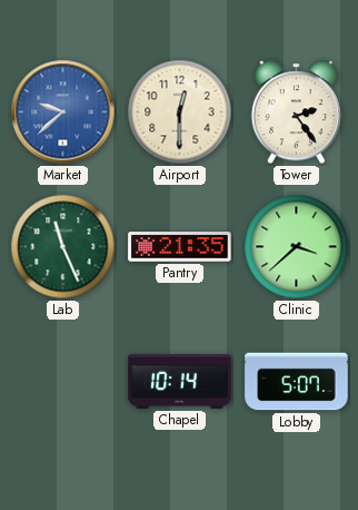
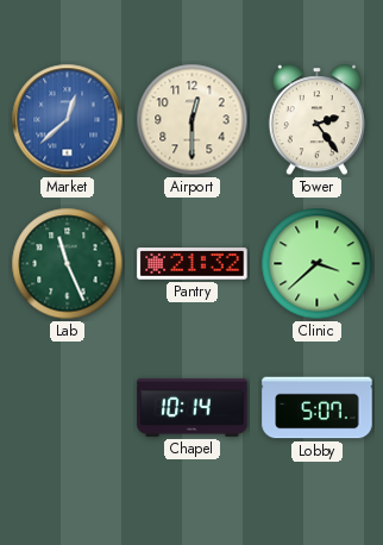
Market: 9:38 -> 12:38
Pantry: 21:35 -> 21:32
